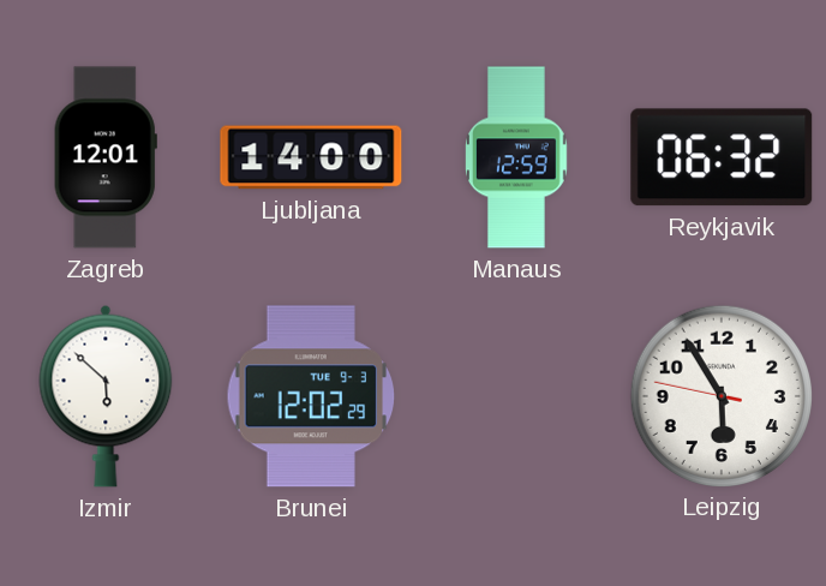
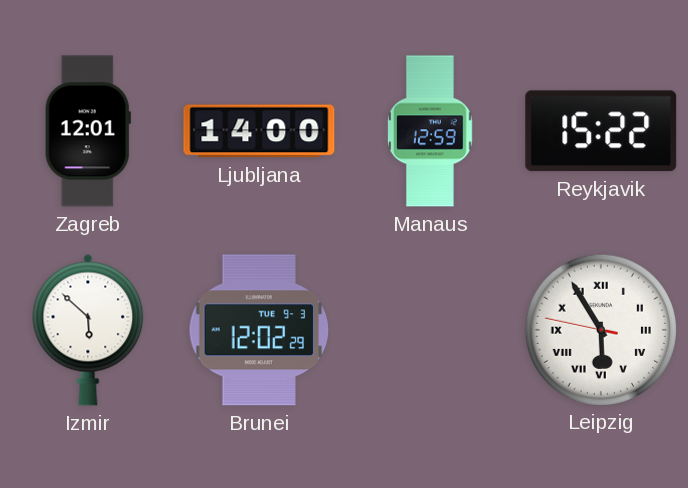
Reykjavik: 06:32 -> 15:22
Leipzig numerals: Arabic -> Roman
